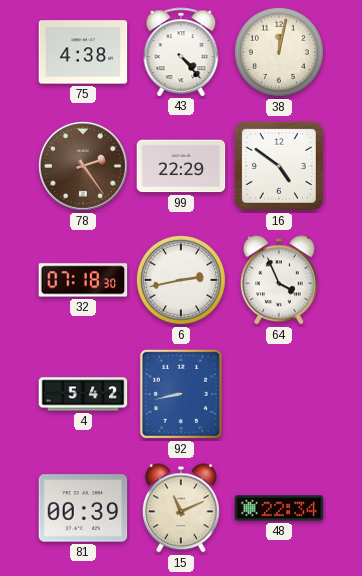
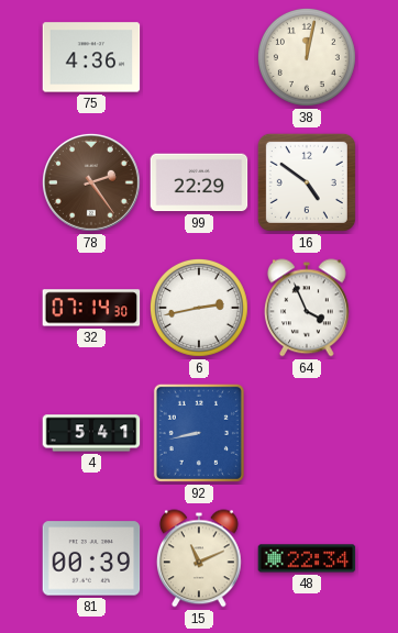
75: 4:38 -> 4:36
43: 4:23 -> none
32: 07:18 -> 07:14
4: 5:42 -> 5:41
